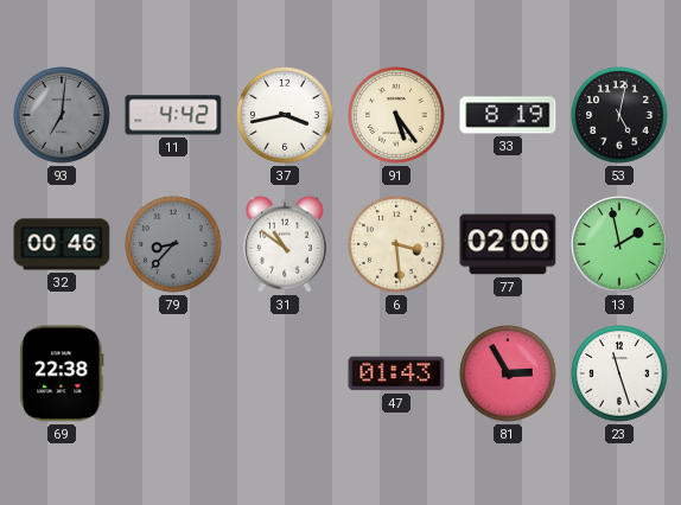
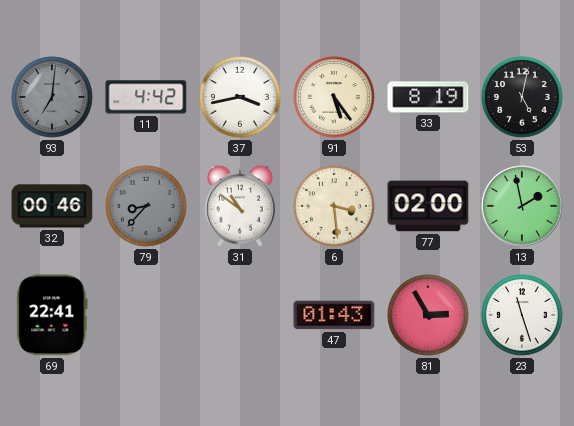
69: 22:38 -> 22:41
